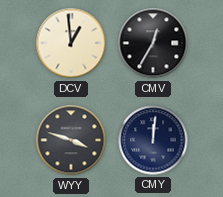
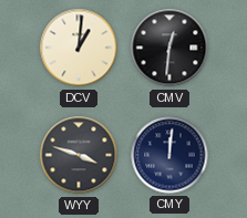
DCV: 12:59 -> 1:01
CMV: 12:35 -> 12:31
